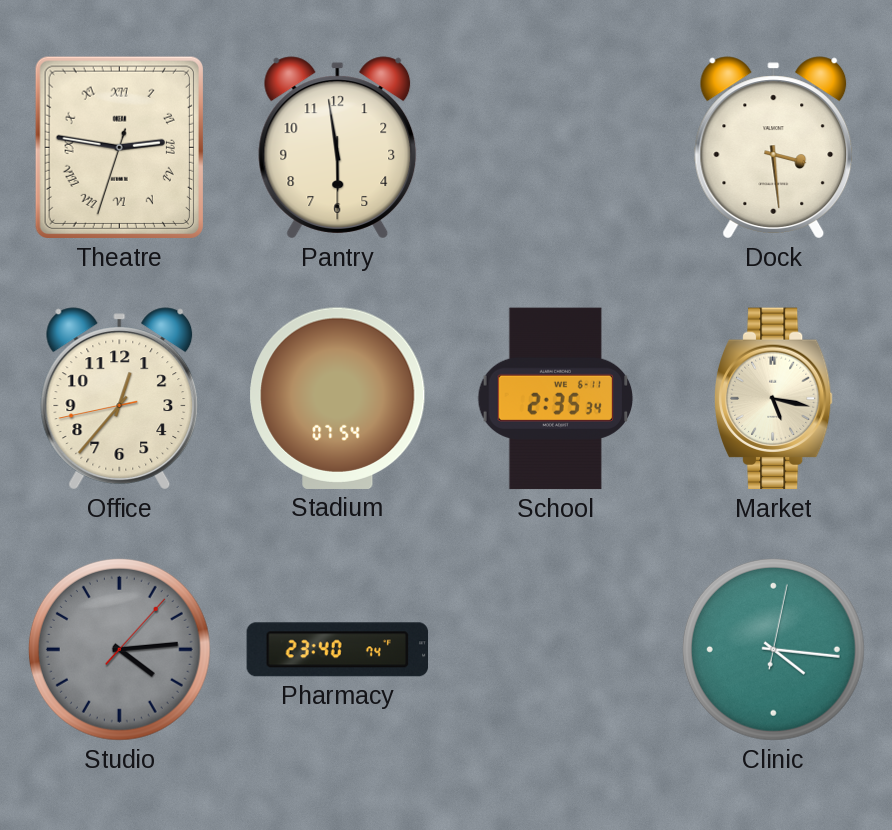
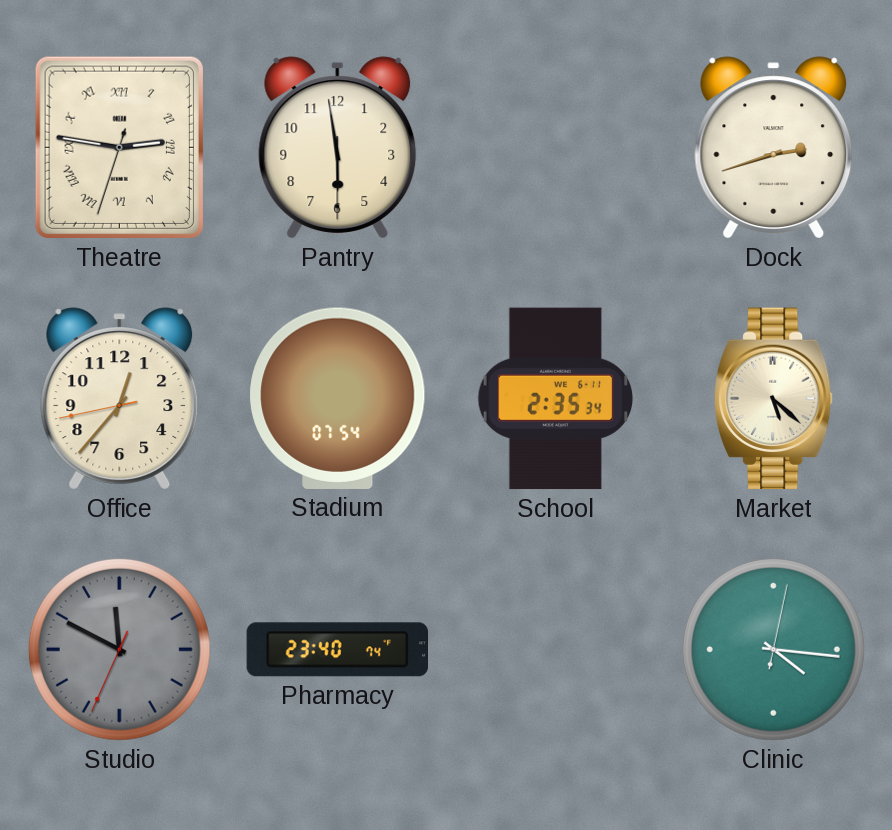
Dock: 3:29 -> 2:42
Market: 5:17 -> 5:22
Studio: 4:14 -> 11:49
